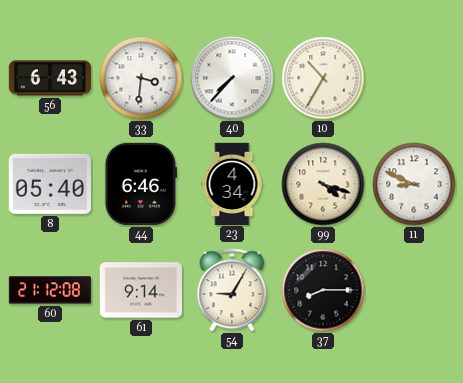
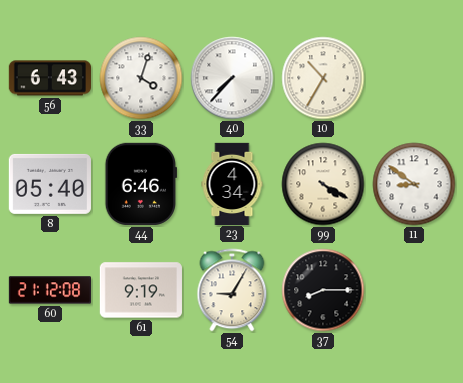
33: 3:31 -> 4:03
99: 4:18 -> 4:20
11: 8:49 -> 8:51
61: 9:14 -> 9:19
